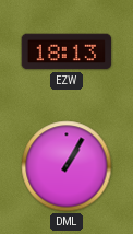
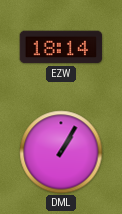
EZW: 18:13 -> 18:14
